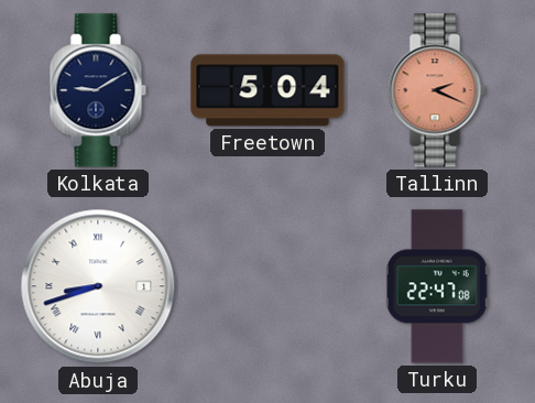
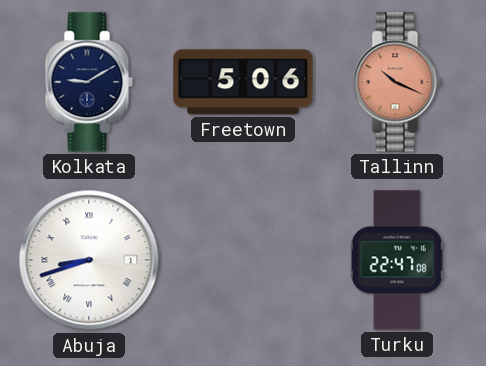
Freetown: 5:04 -> 5:06
Tallinn: 2:19 -> 10:19
